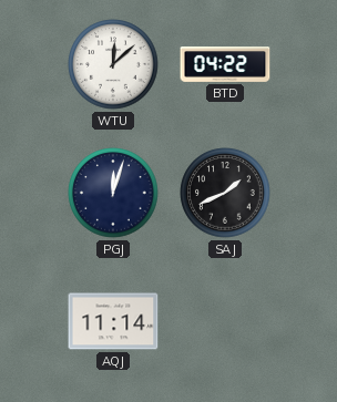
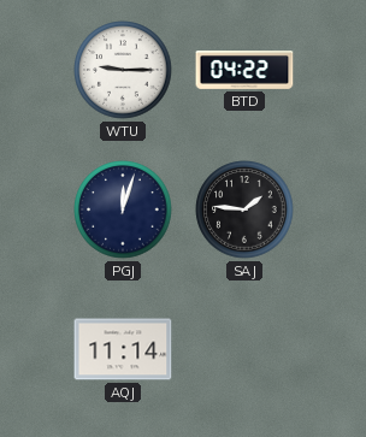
WTU: 12:08 -> 9:15
SAJ: 1:41 -> 1:46
